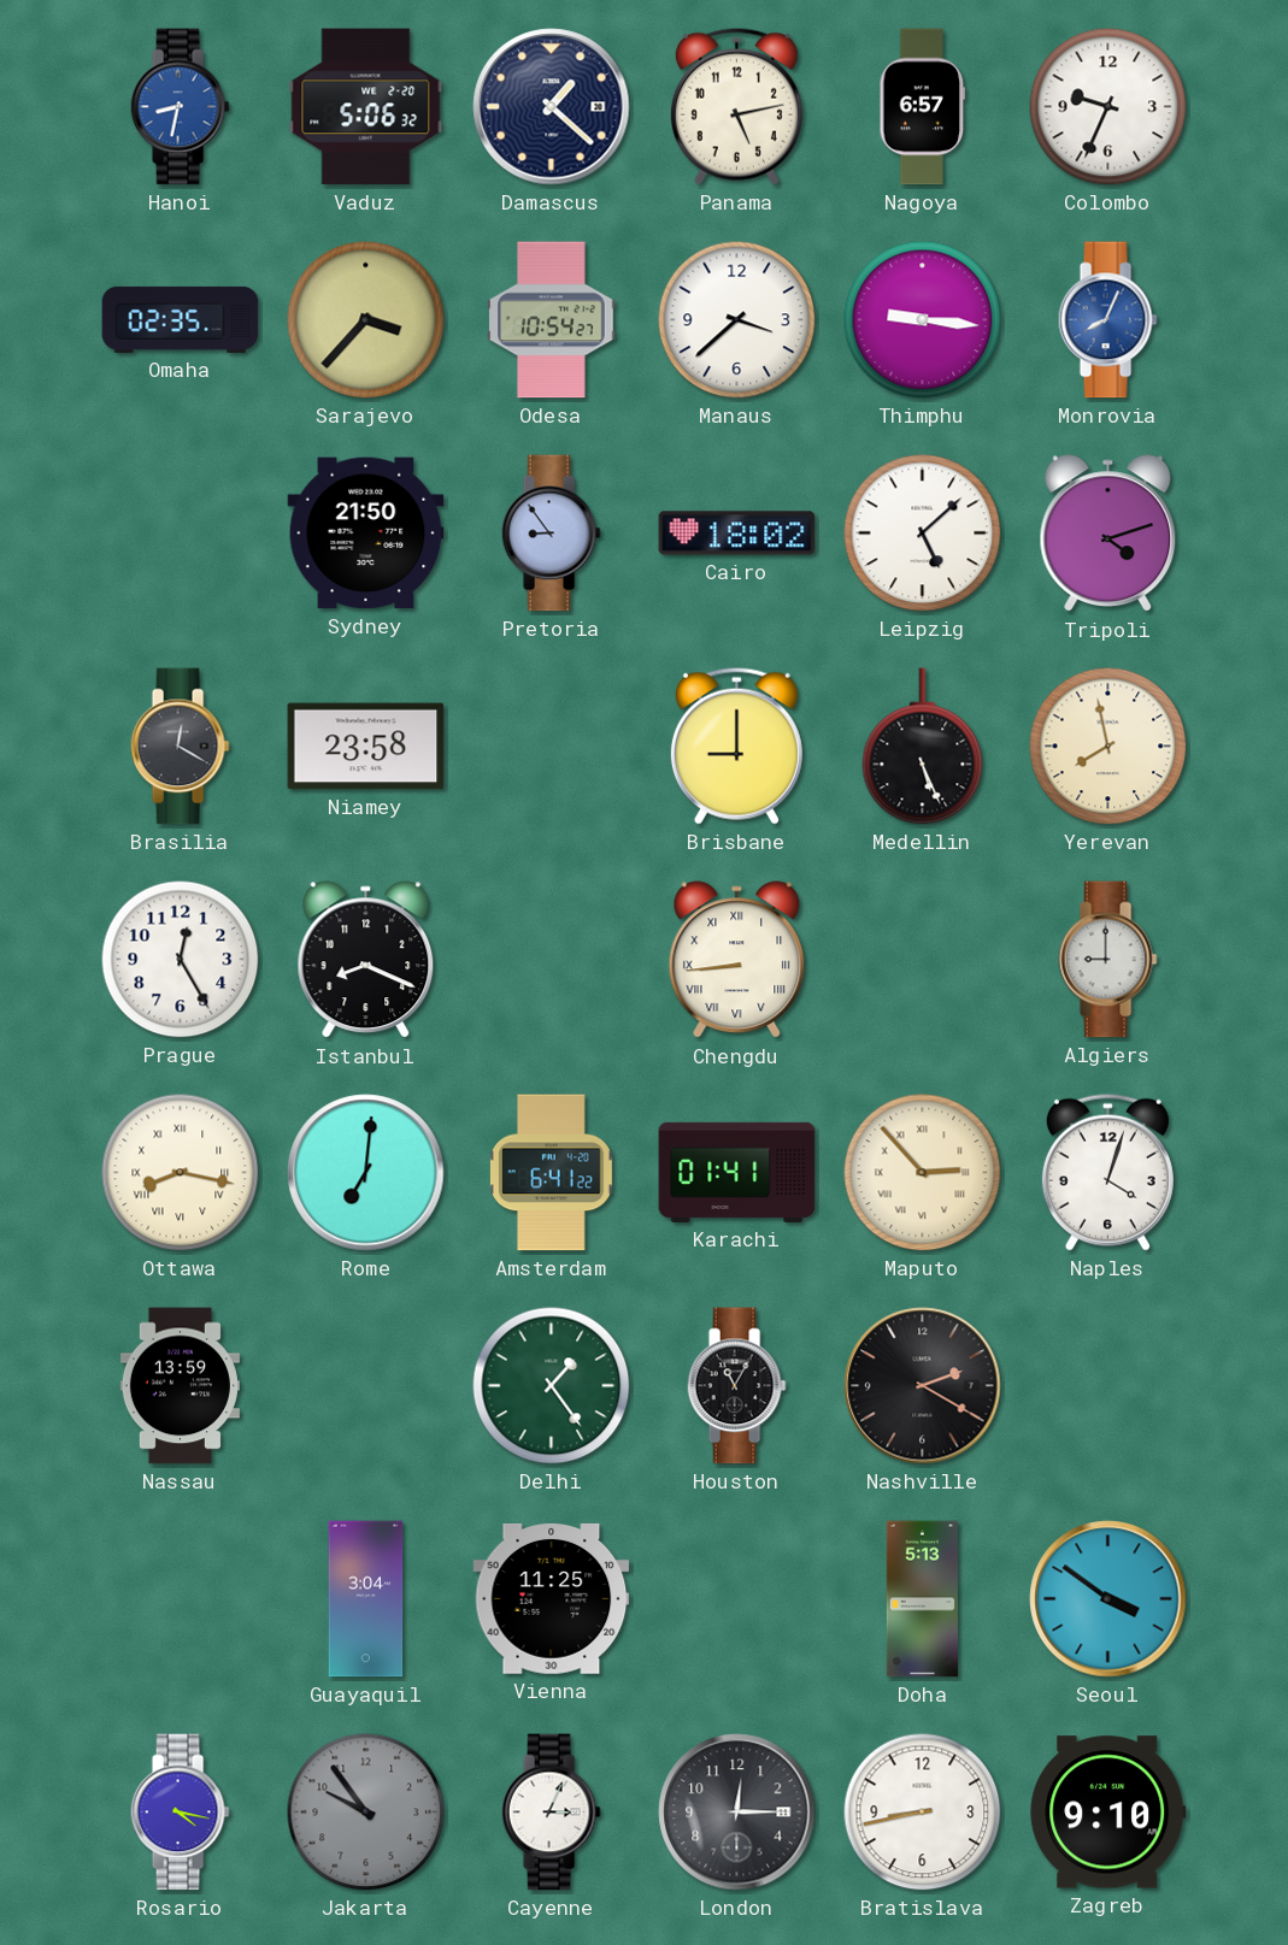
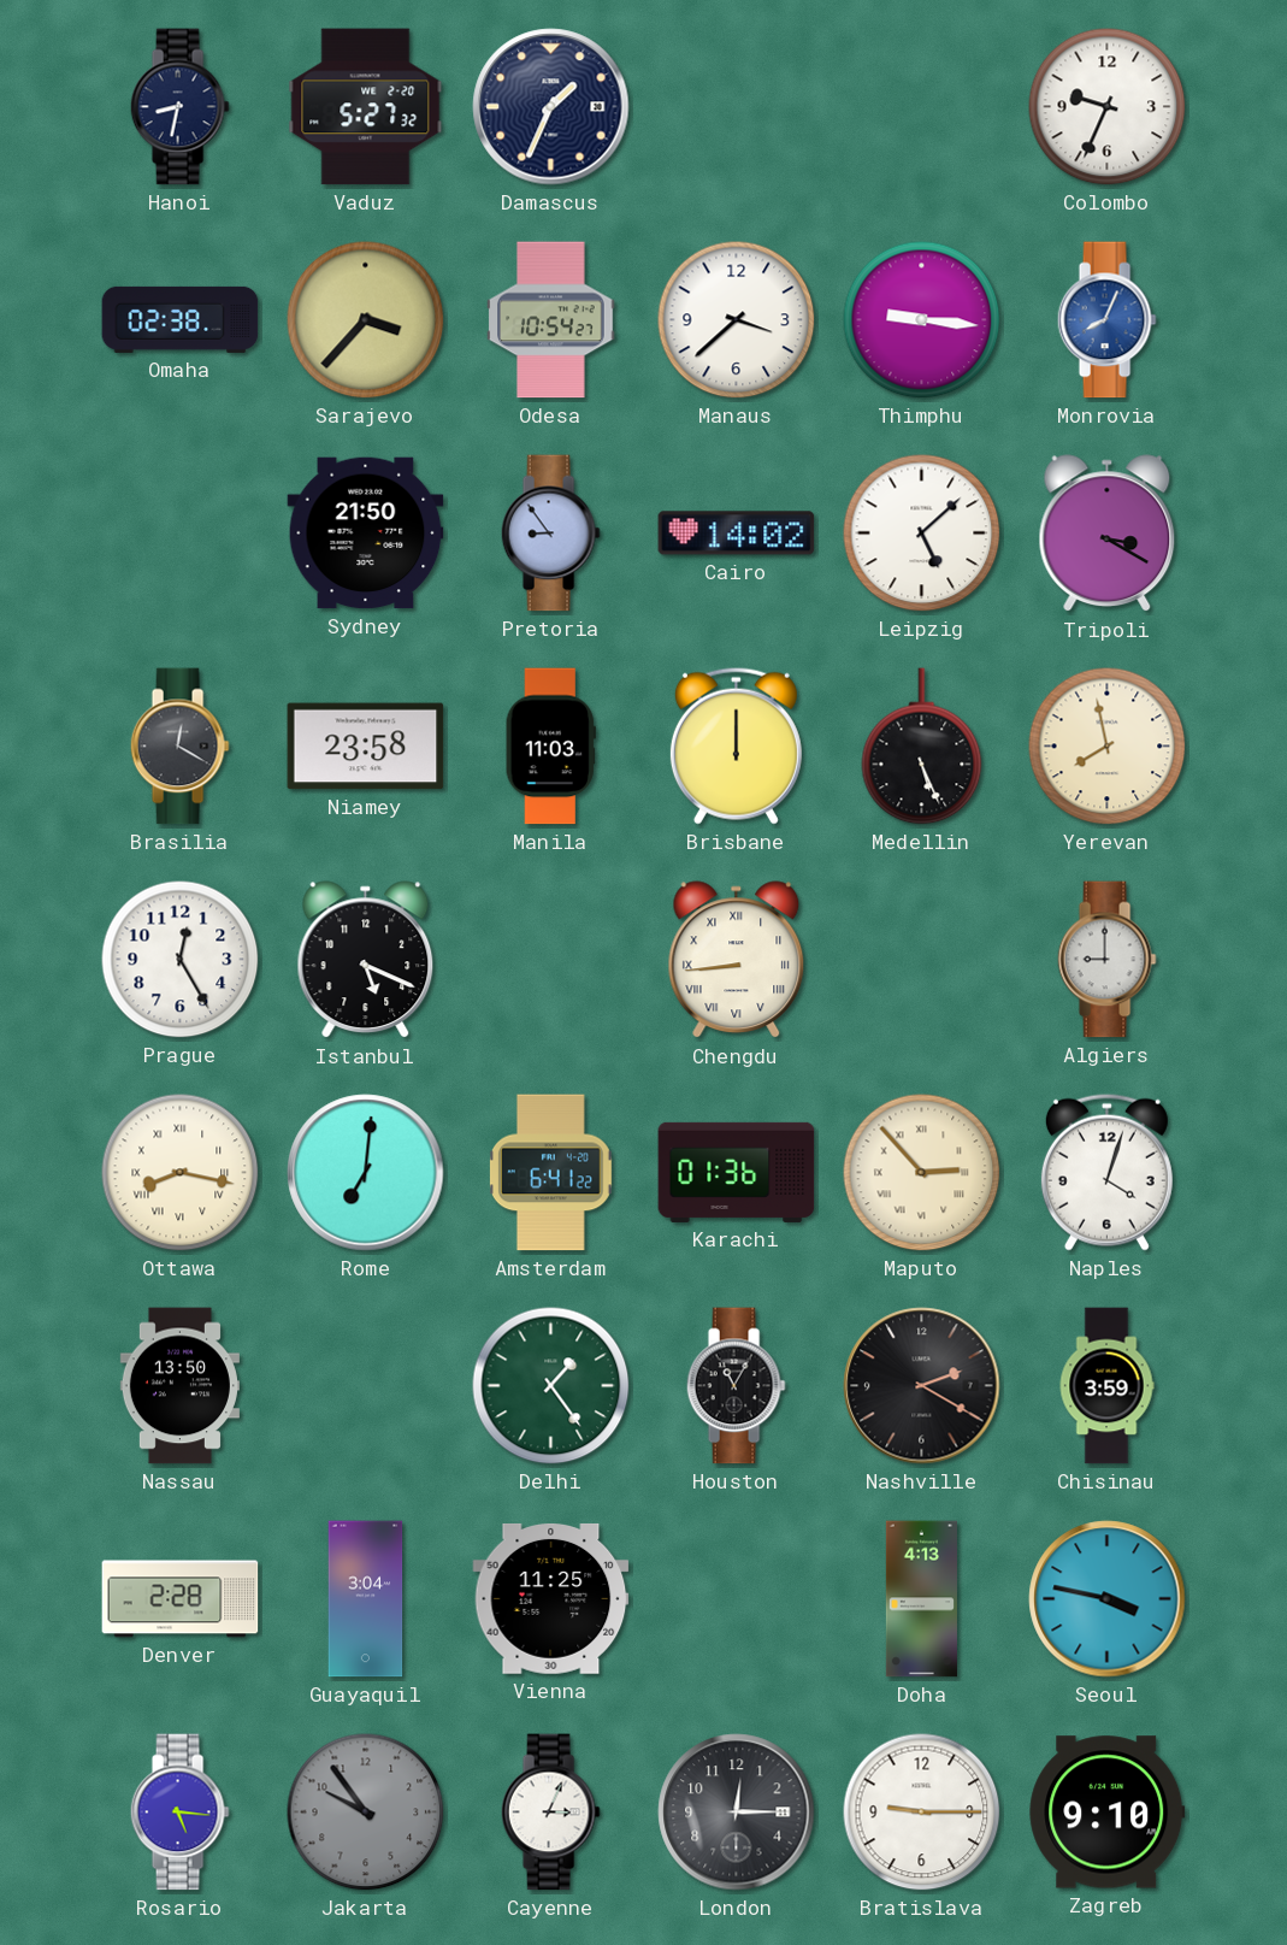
Hanoi dial: blue -> navy
Vaduz: 5:06 -> 5:27
Damascus: 1:22 -> 1:34
Panama: 5:13 -> none
Nagoya: 6:57 -> none
Omaha: 02:35 -> 02:38
Cairo: 18:02 -> 14:02
Tripoli: 4:12 -> 3:20
Manila: none -> 11:03
Brisbane: 9:00 -> 12:00
Istanbul: 8:19 -> 5:19
Karachi: 01:41 -> 01:36
Nassau: 13:59 -> 13:50
Chisinau: none -> 3:59
Denver: none -> 2:28
Doha: 5:13 -> 4:13
Seoul: 3:51 -> 3:47
Rosario: 4:17 -> 5:16
Bratislava: 8:43 -> 9:15
